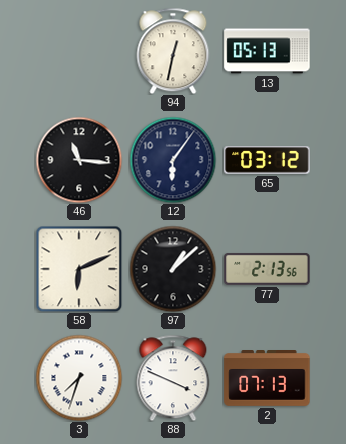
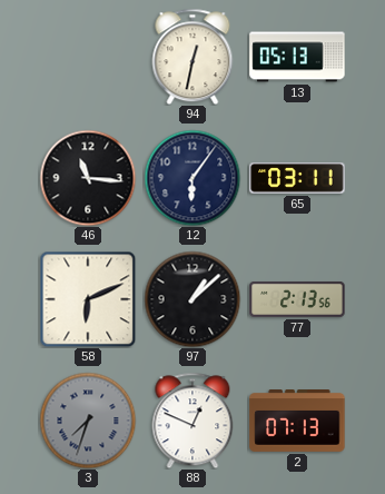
65: 03:12 -> 03:11
3 dial: white -> grey
88: 3:49 -> 12:49
